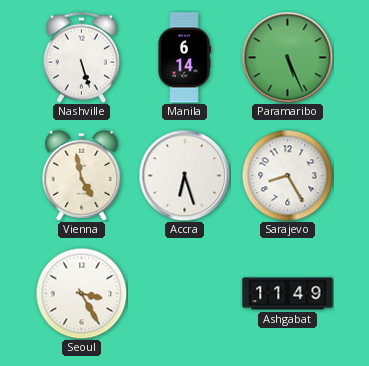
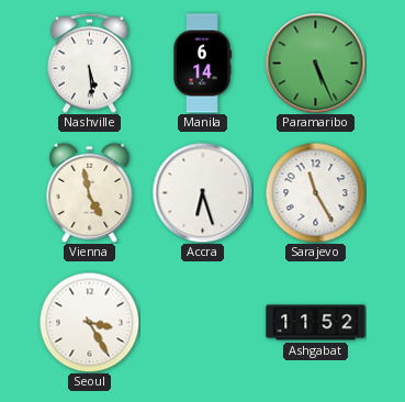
Nashville: 5:27 -> 5:29
Sarajevo: 8:25 -> 11:25
Ashgabat: 11:49 -> 11:52
